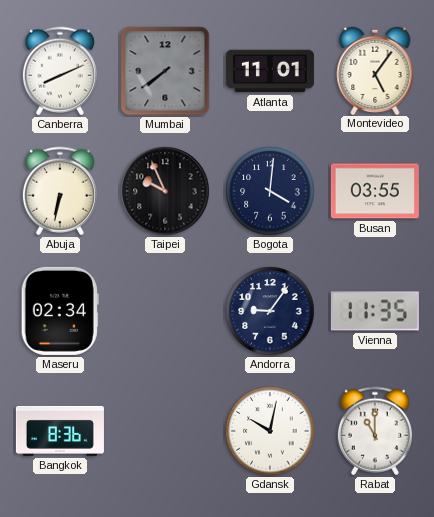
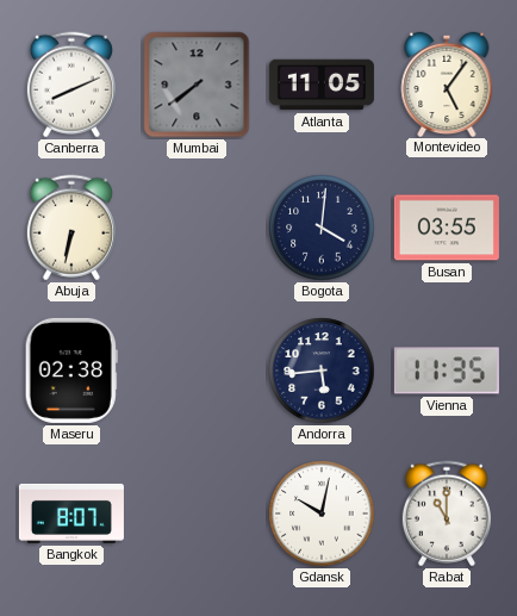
Atlanta: 11:01 -> 11:05
Taipei: 9:56 -> none
Maseru: 02:34 -> 02:38
Andorra: 9:06 -> 5:44
Bangkok: 8:36 -> 8:07
